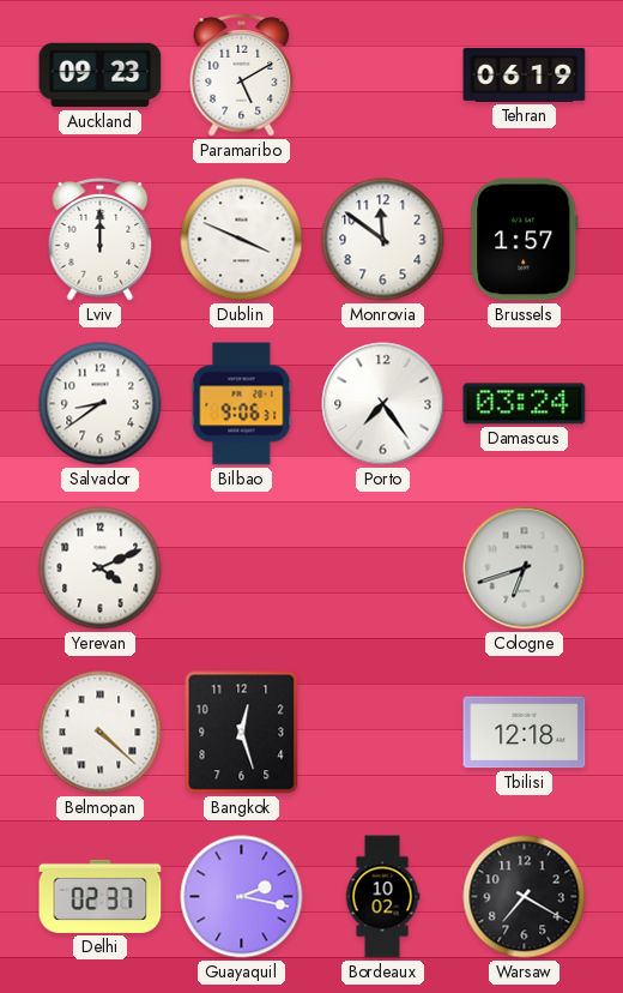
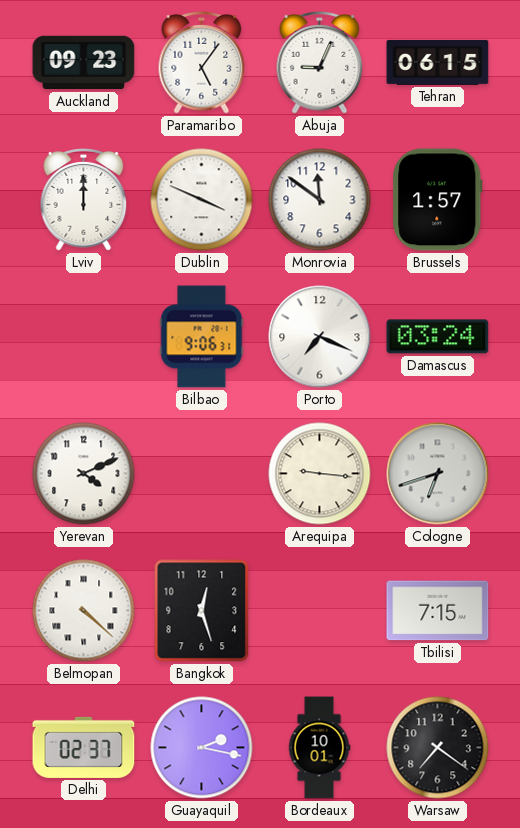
Paramaribo: 5:10 -> 5:06
Abuja: none -> 9:04
Tehran: 06:19 -> 06:15
Salvador: 8:39 -> none
Porto: 7:24 -> 7:19
Arequipa: none -> 9:16
Tbilisi: 12:18 -> 7:15
Bordeaux: 10:02 -> 10:01
Warsaw: 7:20 -> 7:21
